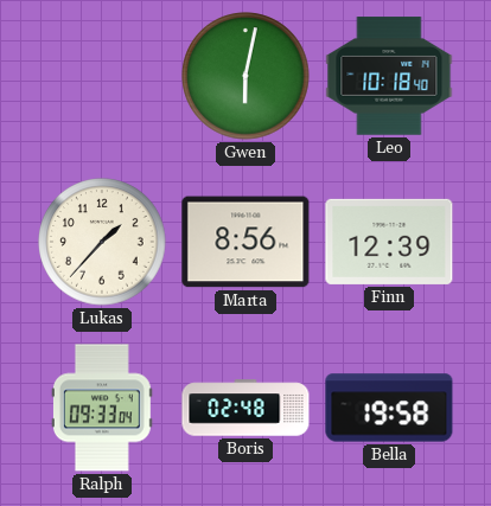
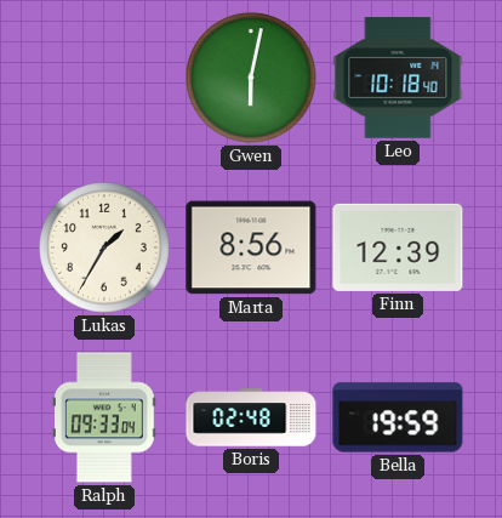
Lukas: 1:37 -> 1:35
Bella: 19:58 -> 19:59
